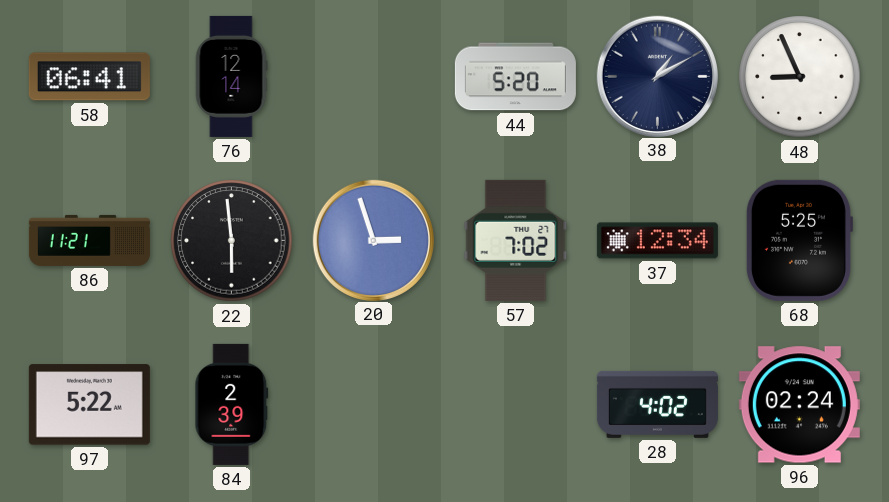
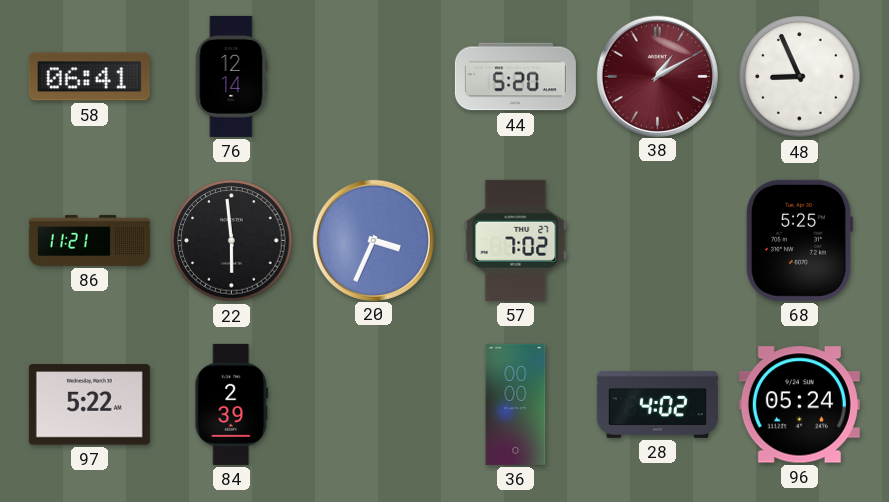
38 dial: navy -> burgundy
20: 2:57 -> 3:34
37: 12:34 -> none
36: none -> 00:00
96: 02:24 -> 05:24
